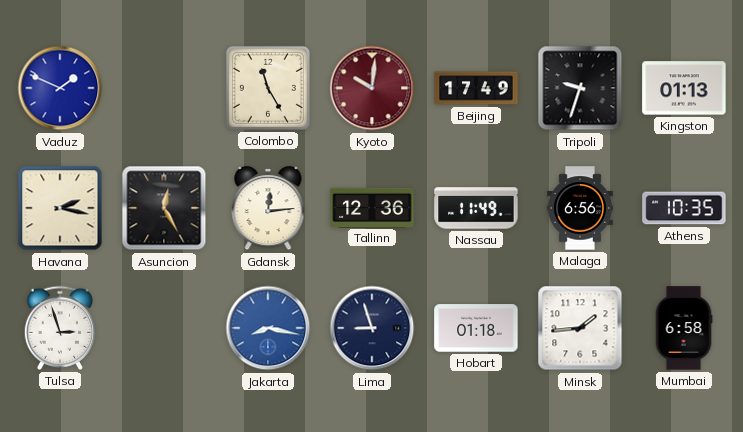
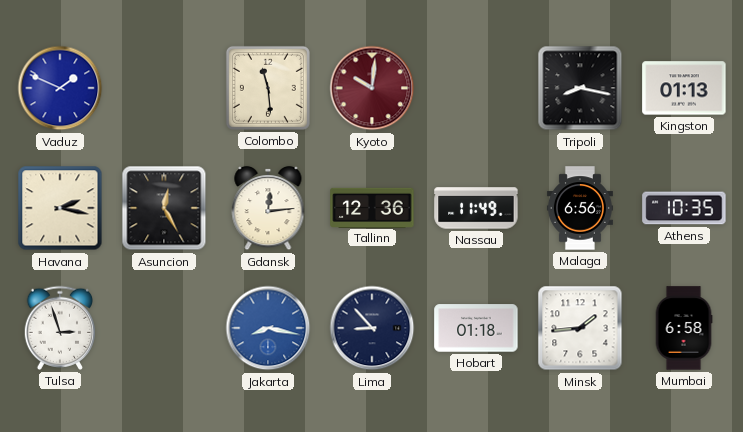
Colombo: 11:25 -> 11:29
Beijing: 17:49 -> none
Tripoli: 9:33 -> 8:17
Lima: 8:57 -> 8:53
